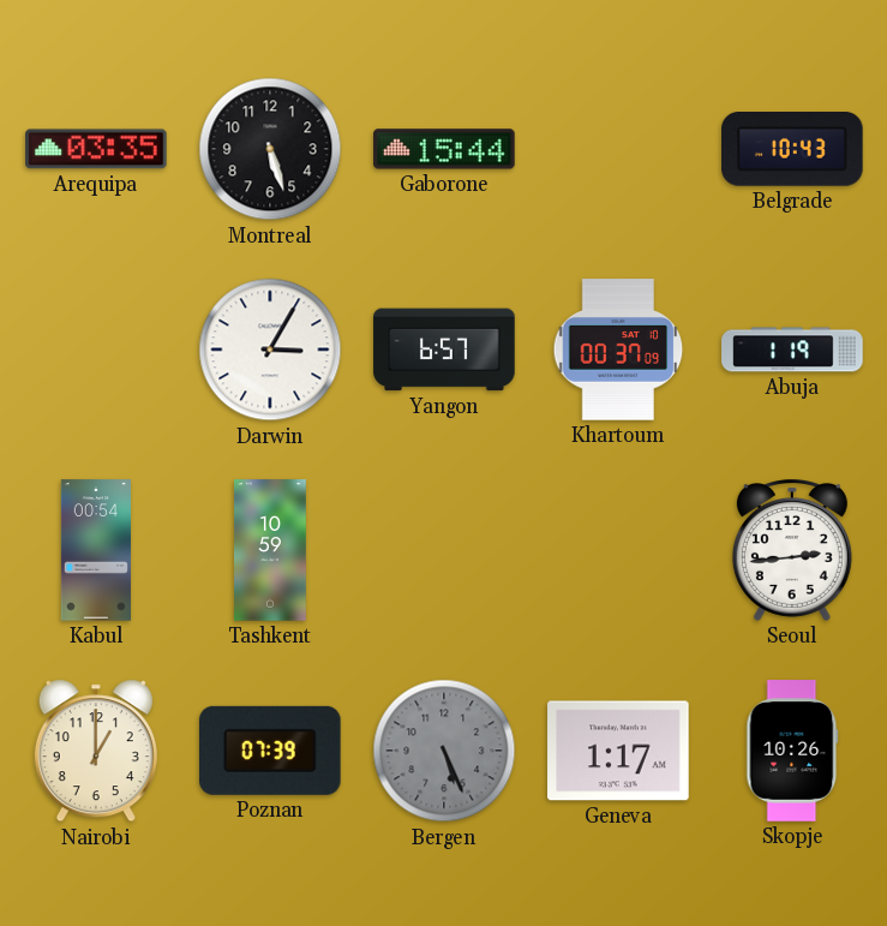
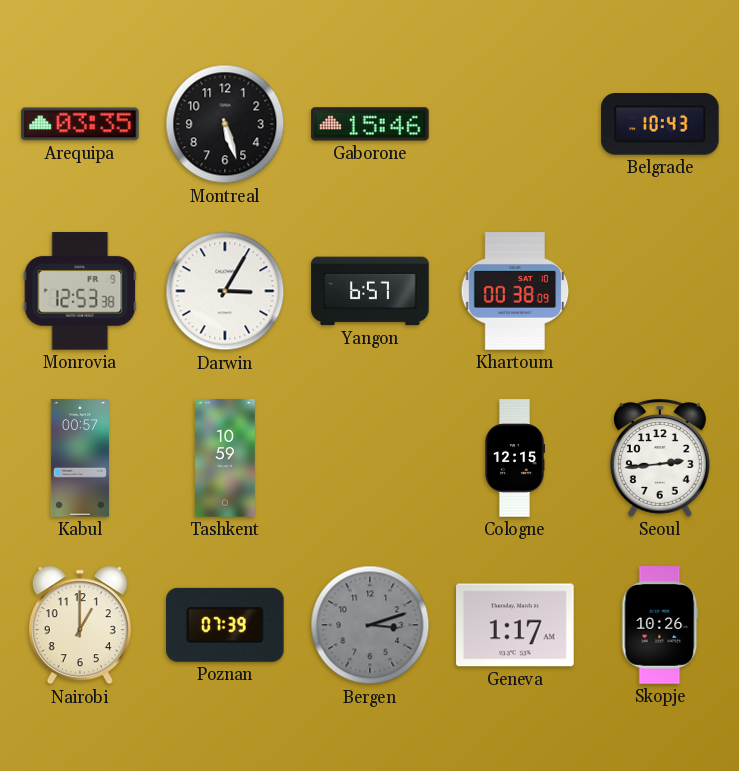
Gaborone: 15:44 -> 15:46
Monrovia: none -> 12:53
Khartoum: 00:37 -> 00:38
Abuja: 1:19 -> none
Kabul: 00:54 -> 00:57
Cologne: none -> 12:15
Bergen: 5:26 -> 3:12
